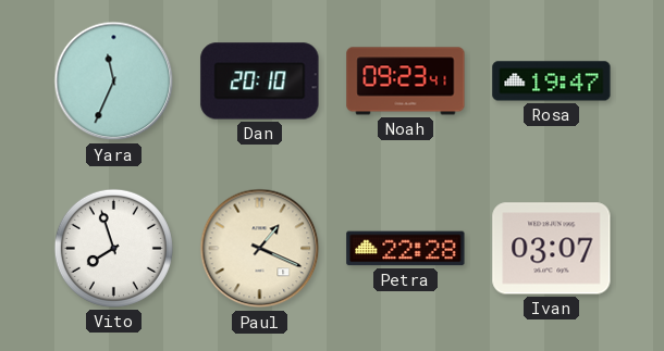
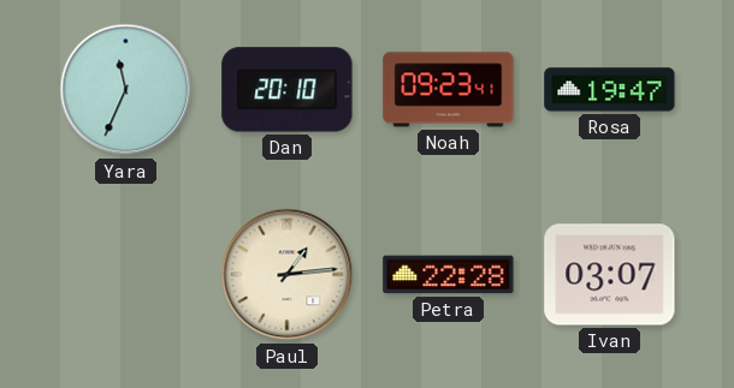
Vito: 7:57 -> none
Paul: 1:19 -> 1:14
